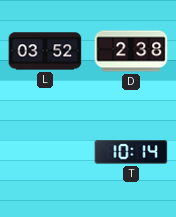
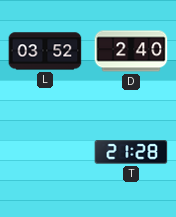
D: 2:38 -> 2:40
T: 10:14 -> 21:28
